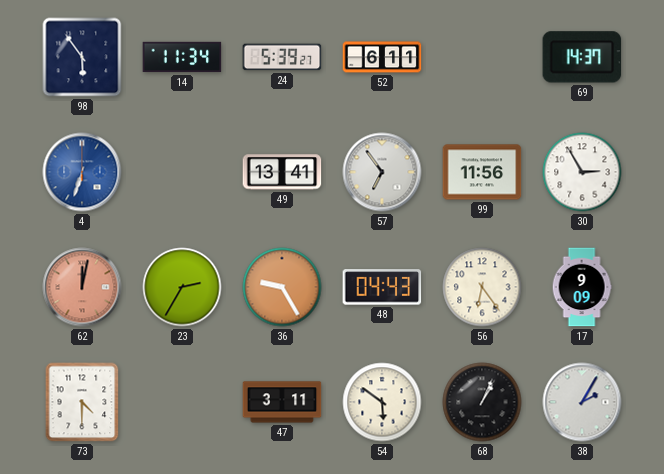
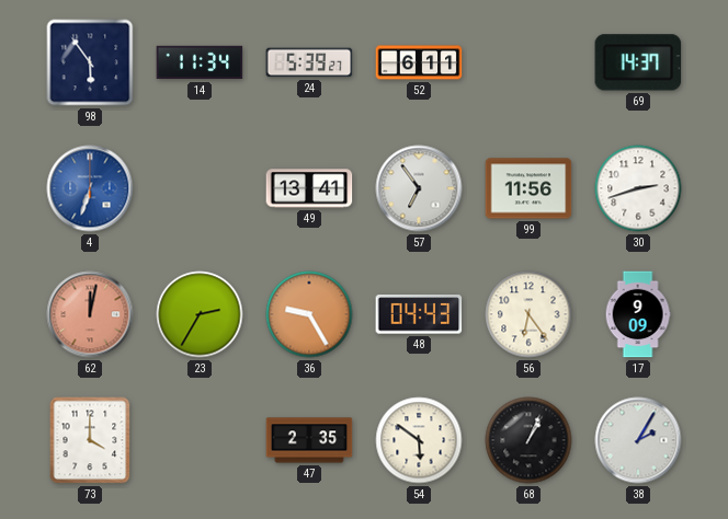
30: 2:55 -> 2:42
73: 4:30 -> 4:00
47: 3:11 -> 2:35
